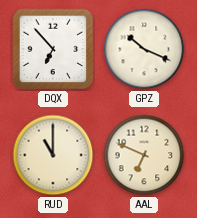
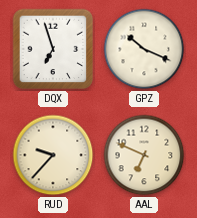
DQX: 6:53 -> 6:57
RUD: 11:00 -> 9:37
